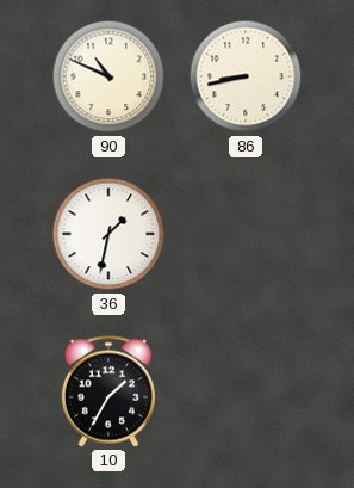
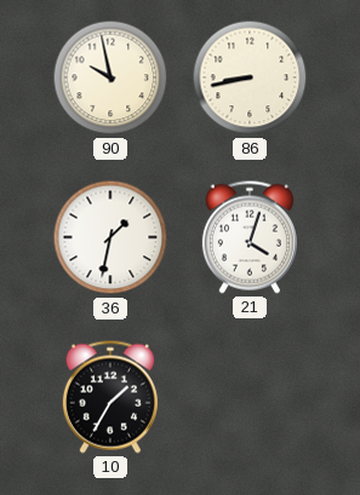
90: 10:49 -> 9:58
21: none -> 4:03
